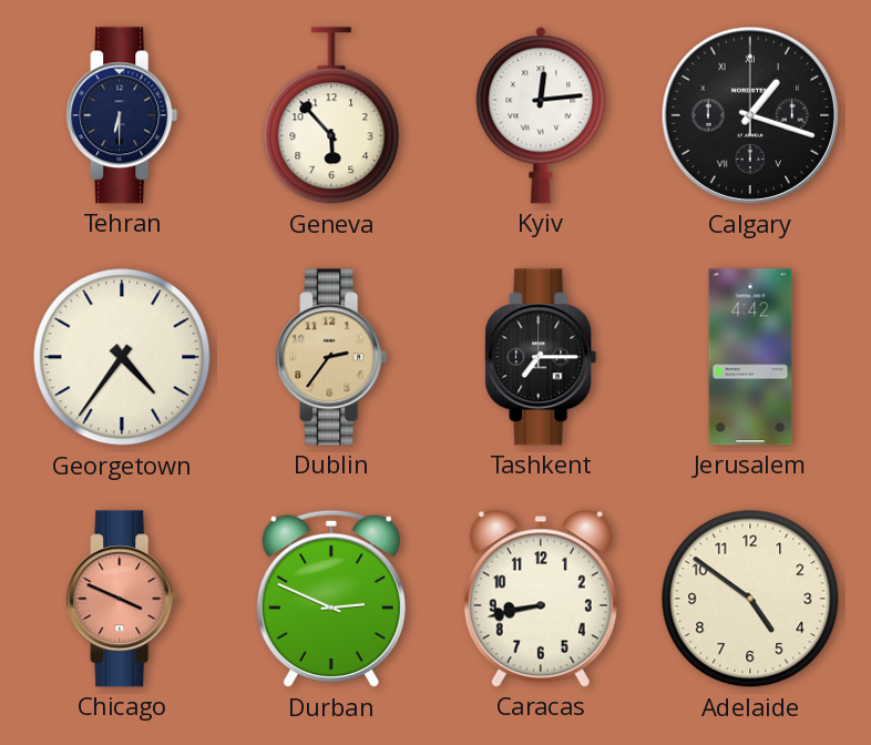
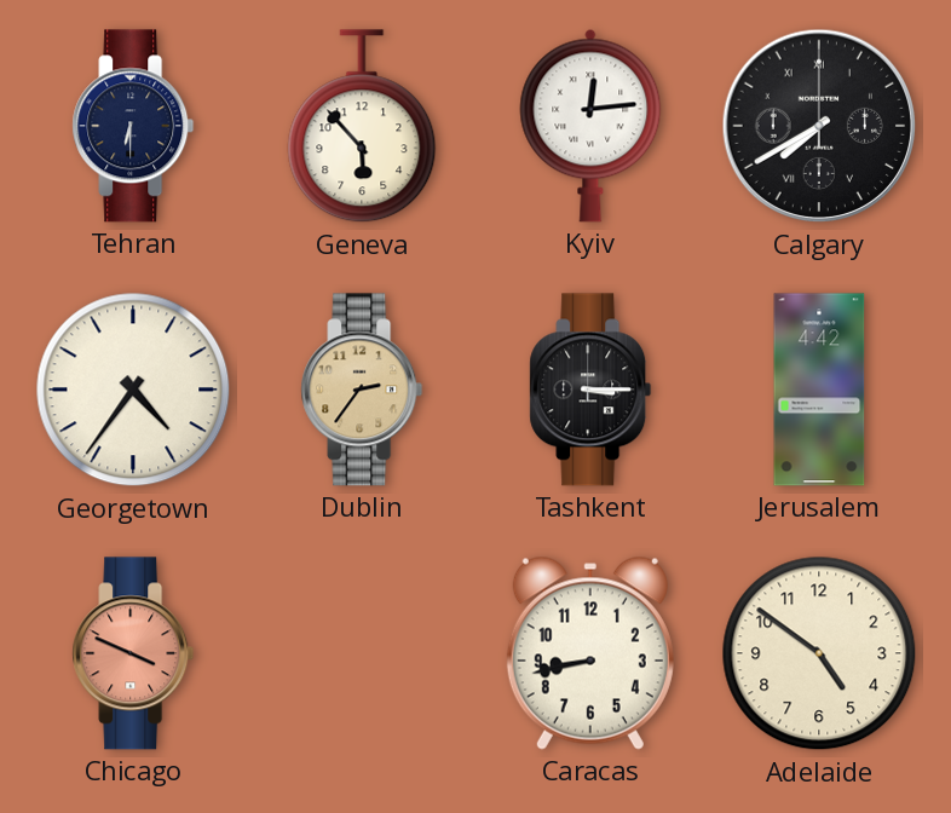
Calgary: 1:18 -> 7:40
Tashkent: 7:15 -> 3:15
Durban: 2:49 -> none
